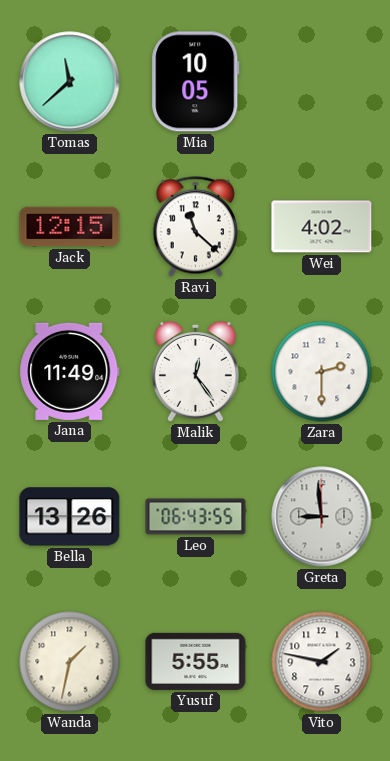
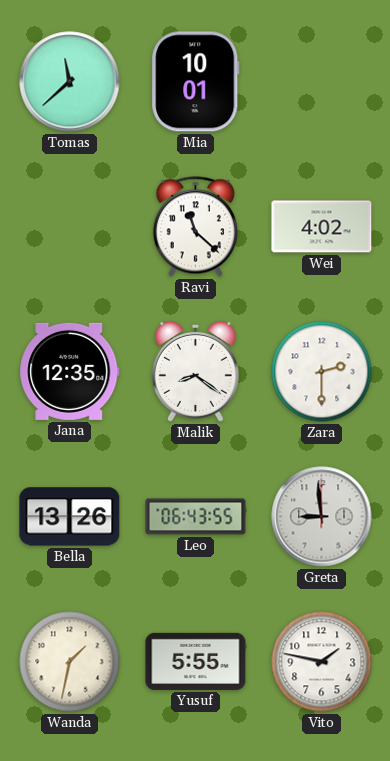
Mia: 10:05 -> 10:01
Jack: 12:15 -> none
Jana: 11:49 -> 12:35
Malik: 12:24 -> 8:21
